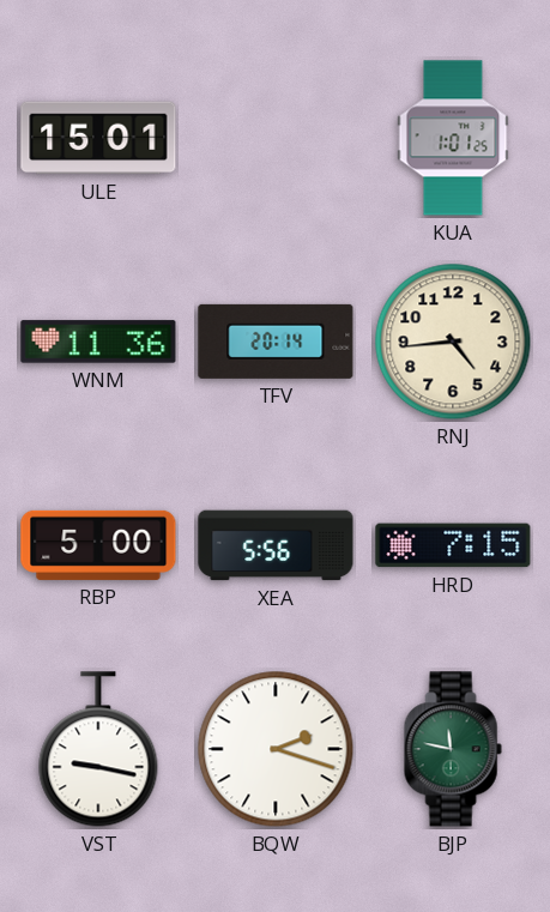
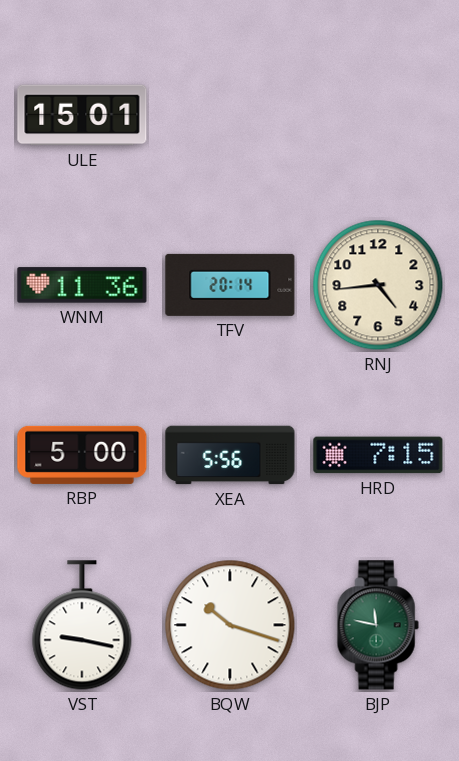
KUA: 1:01 -> none
BQW: 2:18 -> 10:18
